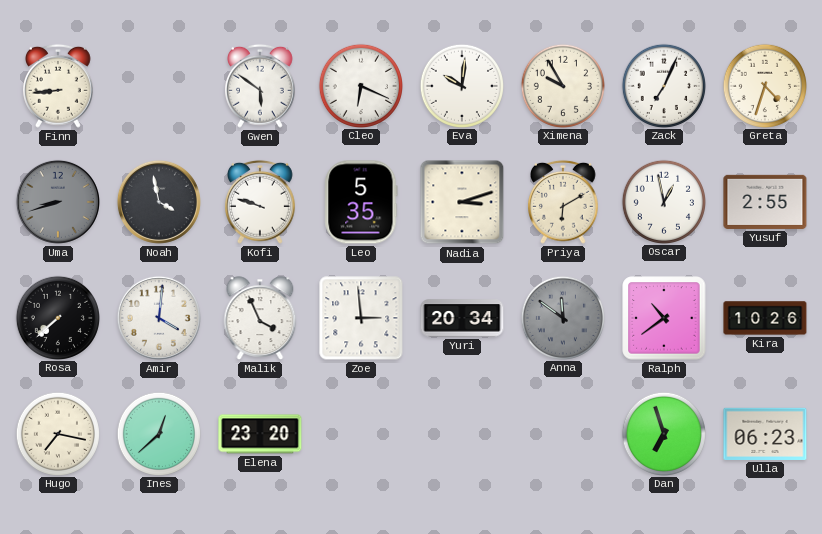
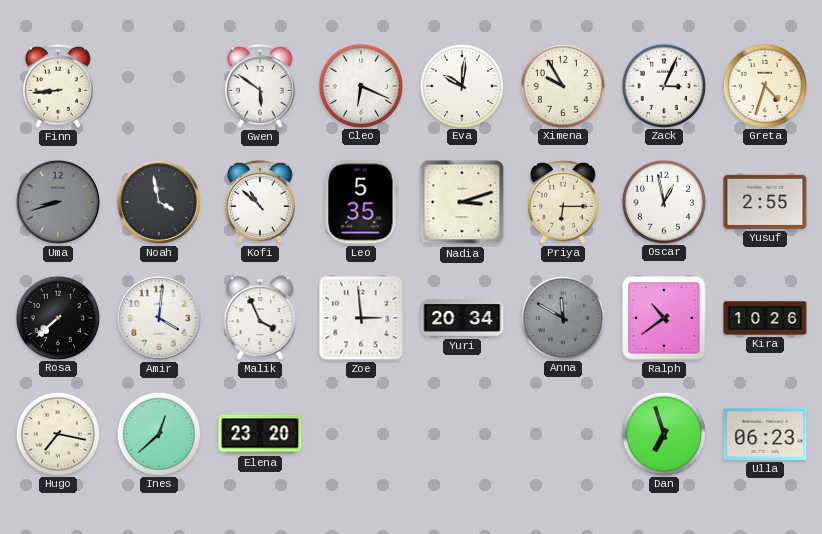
Zack: 7:04 -> 3:04
Kofi: 9:48 -> 10:52
Priya: 6:10 -> 6:15
Anna: 11:51 -> 11:50
